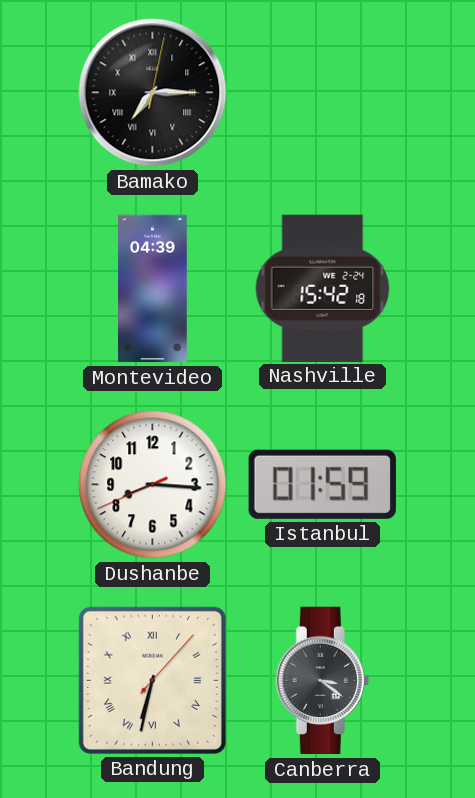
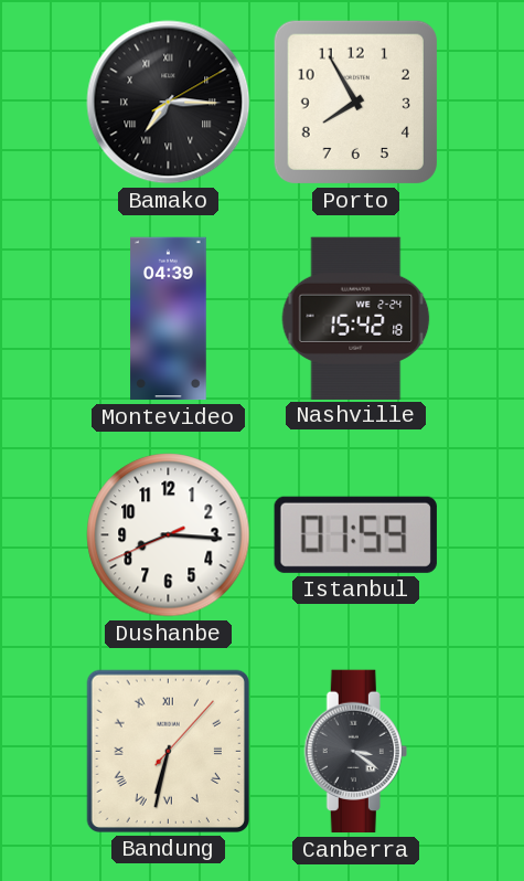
Bamako: 7:15:02 -> 7:15:10
Porto: none -> 7:55
